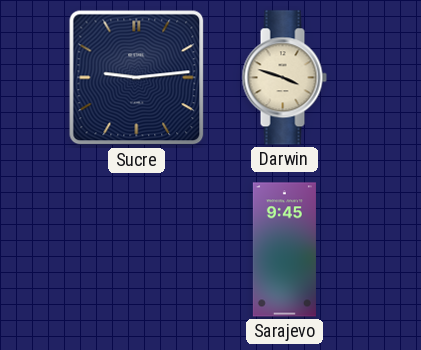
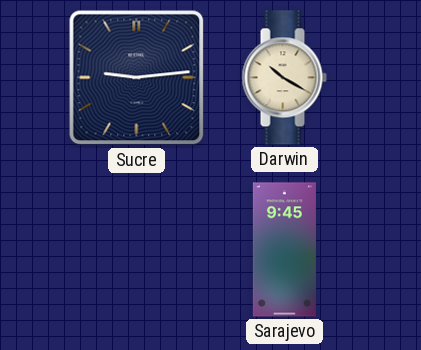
Darwin: 3:48 -> 10:20
